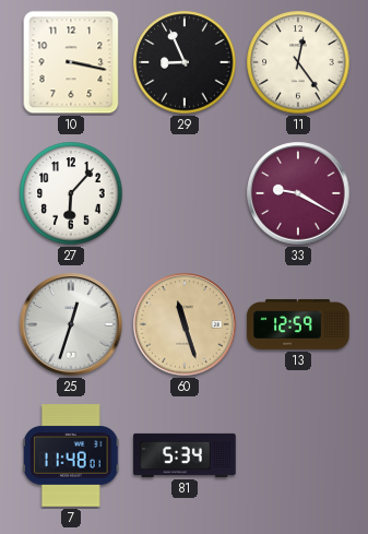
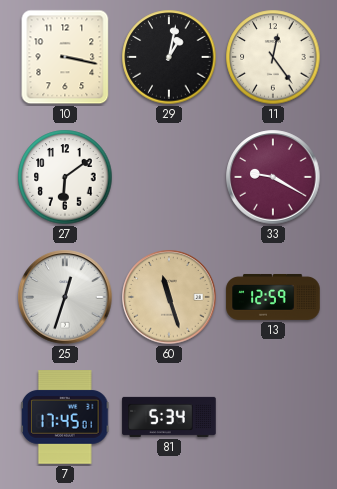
29: 8:56 -> 1:02
27: 6:07 -> 6:09
7: 11:48 -> 17:45
